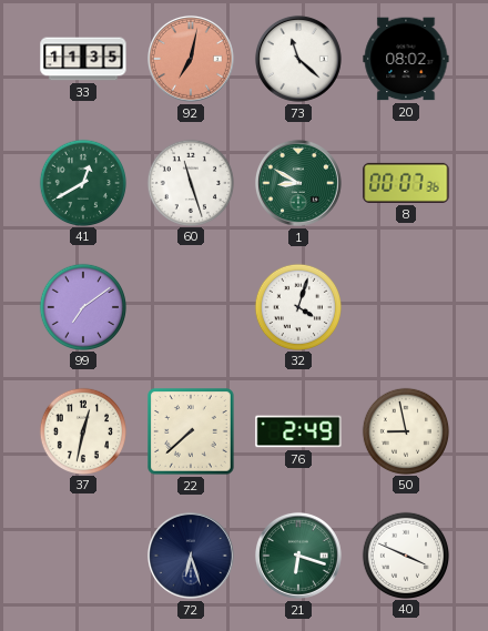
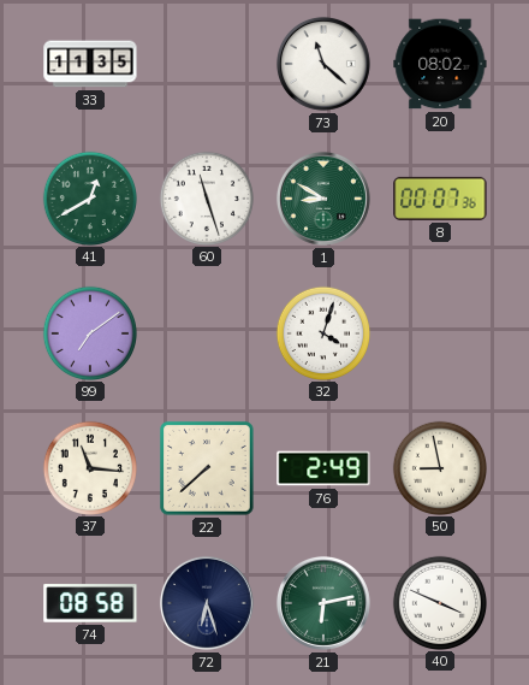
92: 7:02 -> none
37: 12:32 -> 11:16
74: none -> 08:58
21: 6:18 -> 6:13
